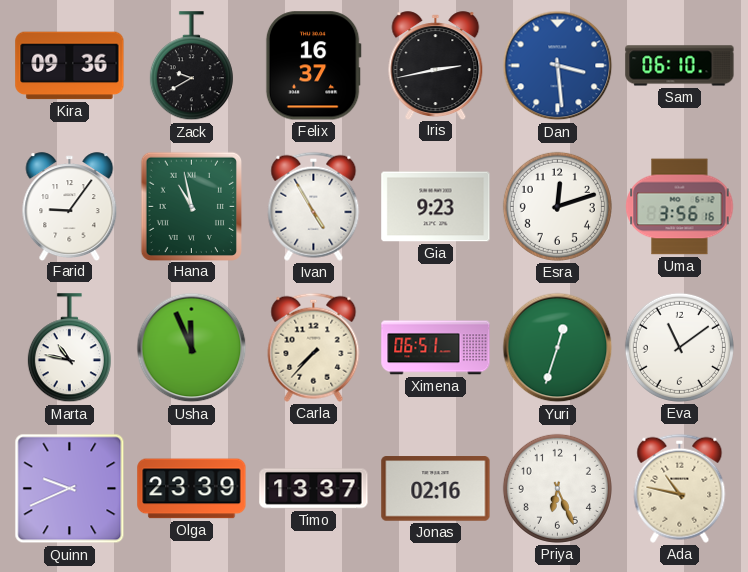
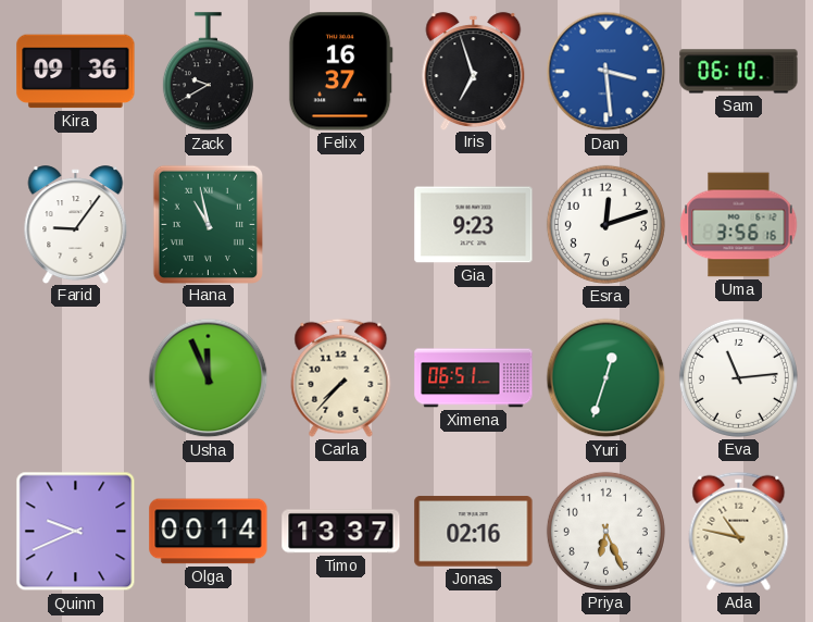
Iris: 2:43 -> 6:57
Ivan: 4:55 -> none
Marta: 10:47 -> none
Eva: 11:09 -> 11:14
Olga: 23:39 -> 00:14
